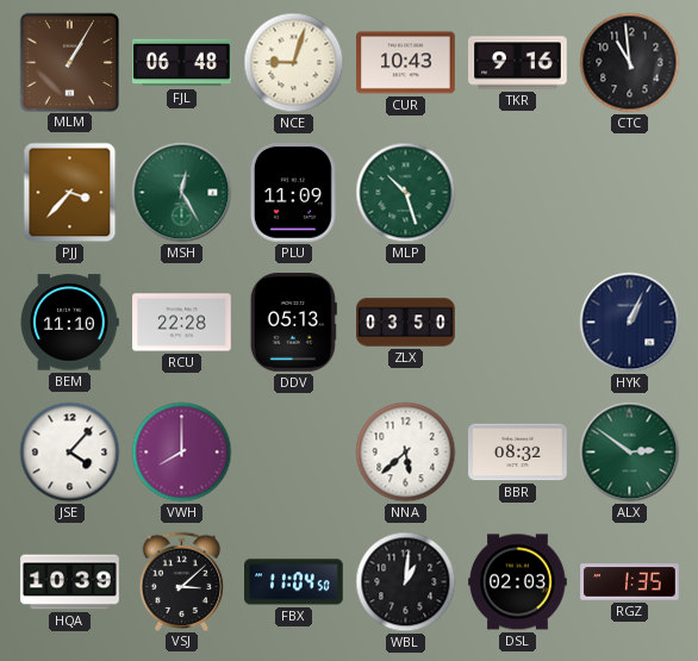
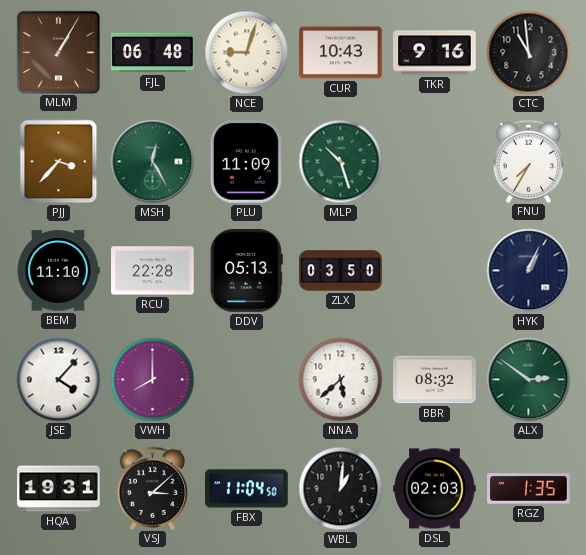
FNU: none -> 7:35
HQA: 10:39 -> 19:31
